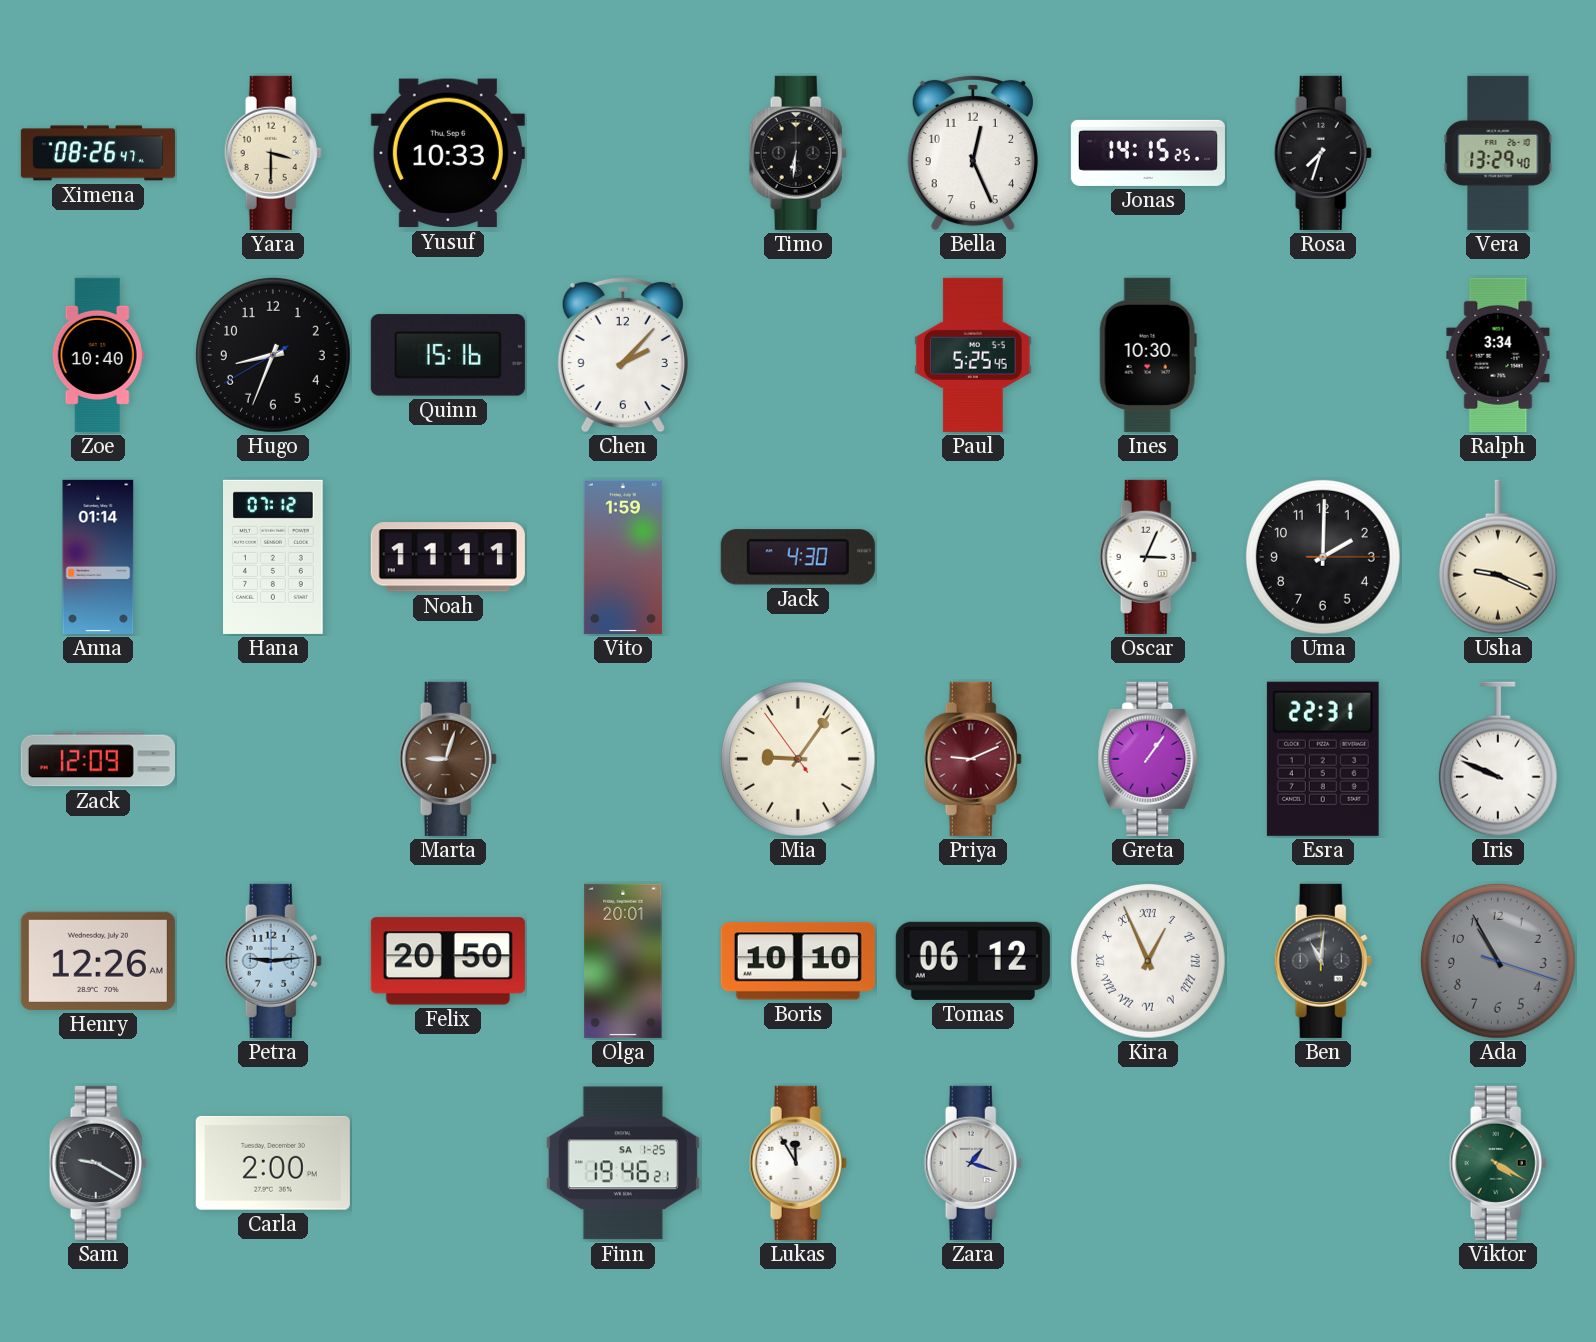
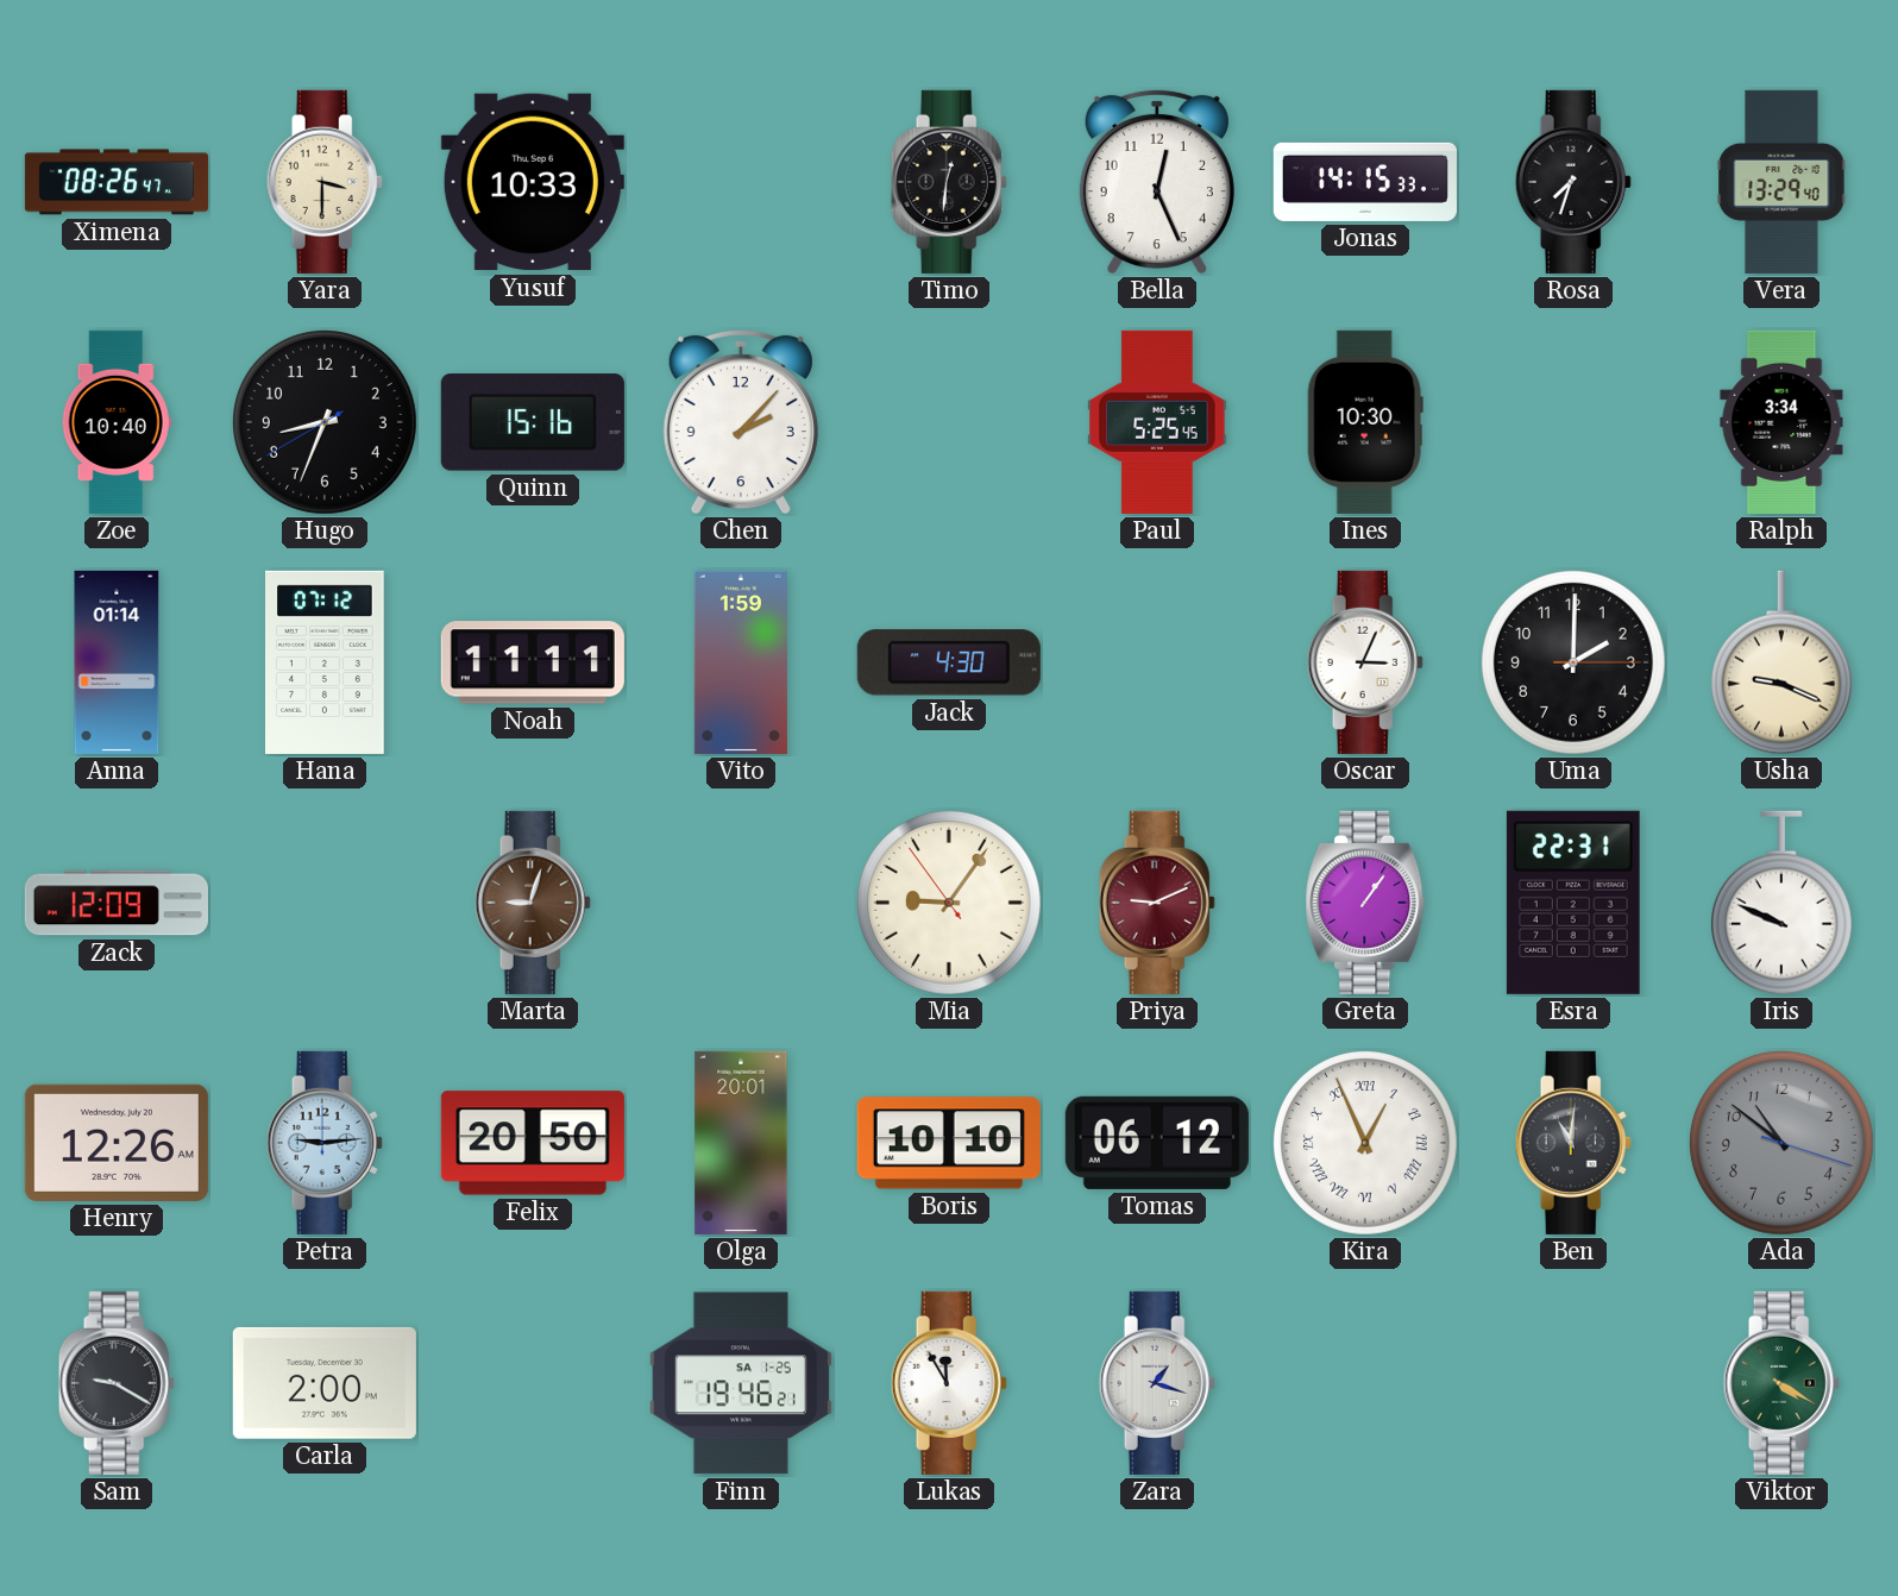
Timo: 6:31 -> 12:31
Jonas: 14:15:25 -> 14:15:33
Ada: 10:55 -> 10:51
